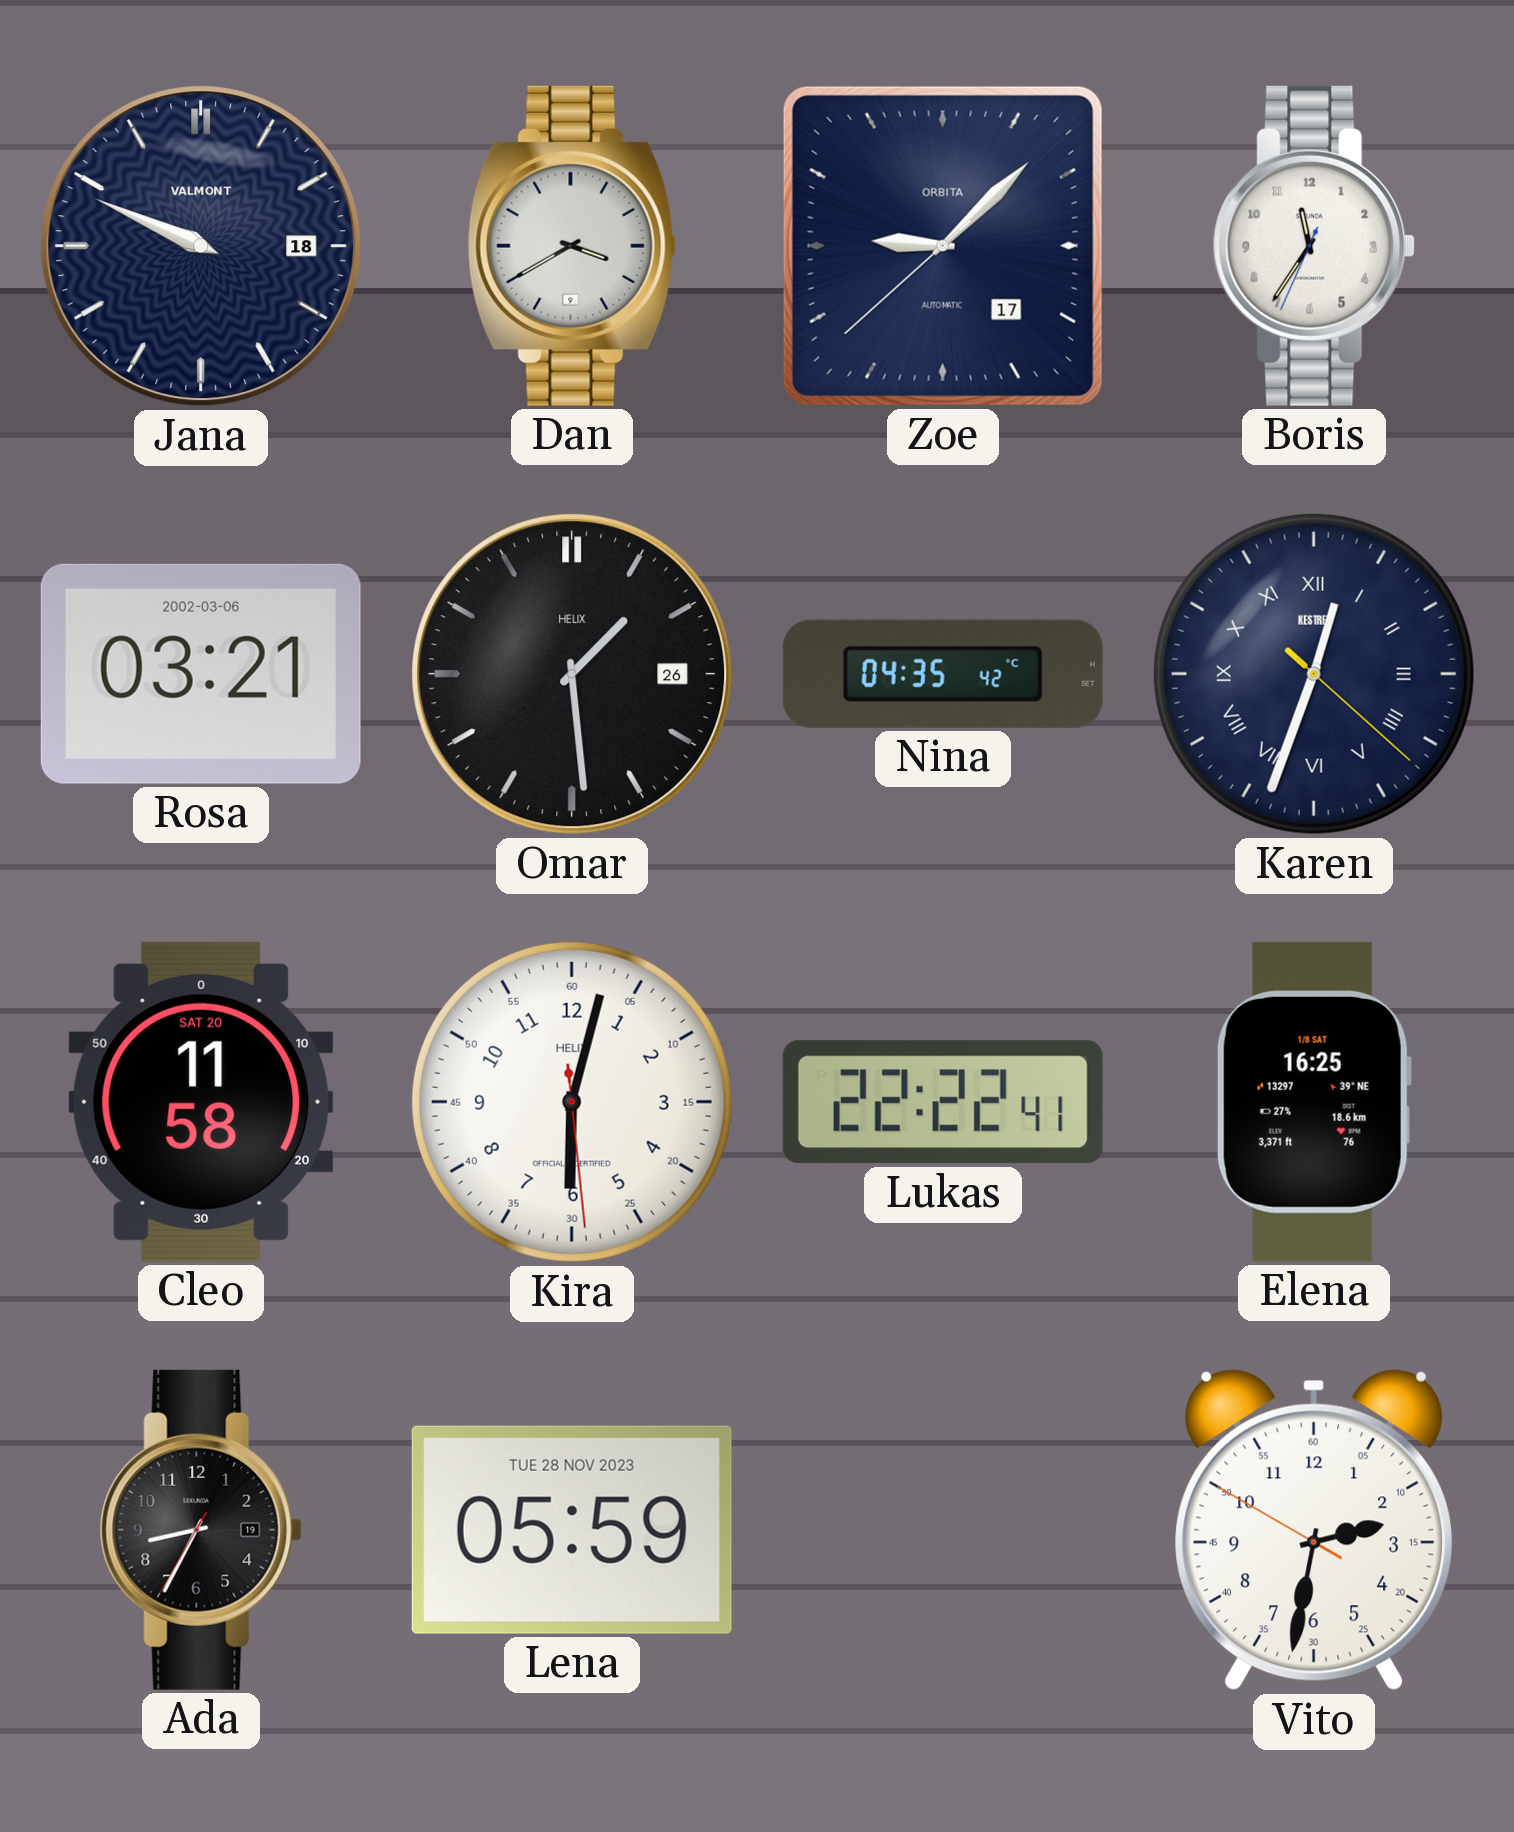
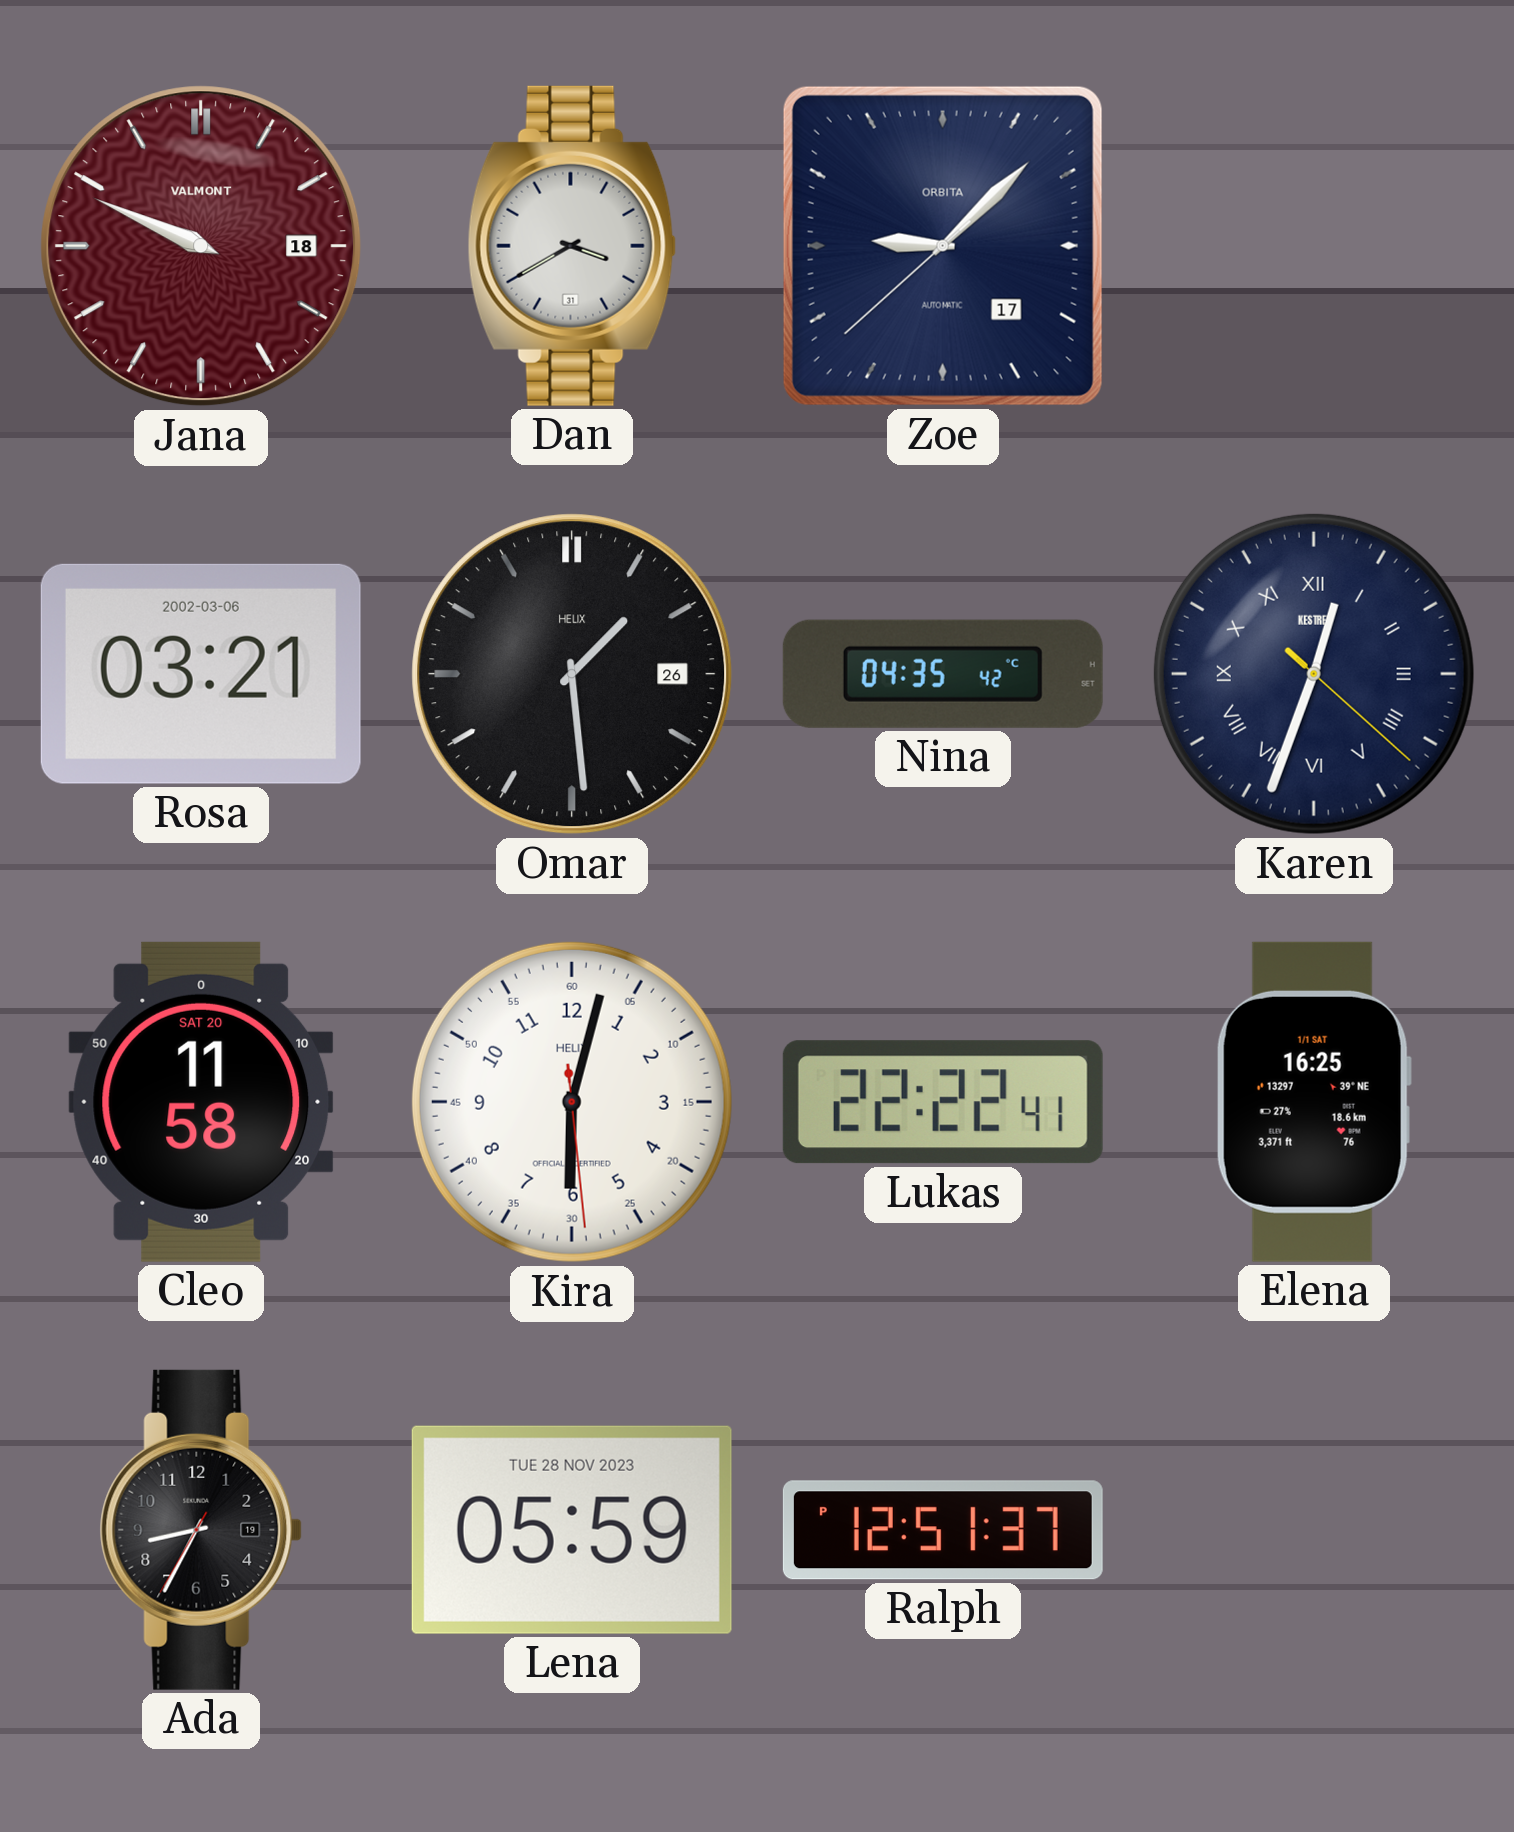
Jana dial: navy -> burgundy
Dan date: 9 -> 31
Boris: 11:35 -> none
Elena date: 1/8 SAT -> 1/1 SAT
Ralph: none -> 12:51
Vito: 2:31 -> none
